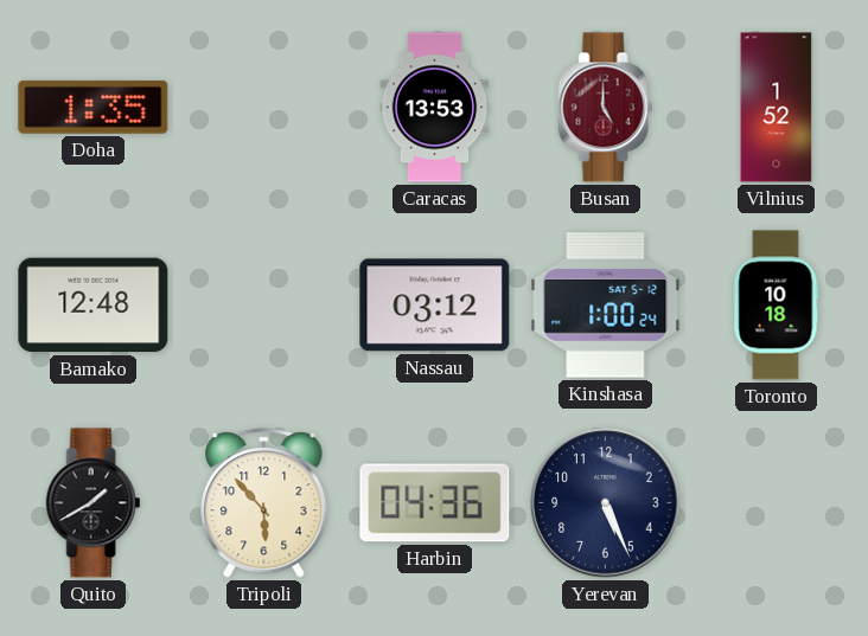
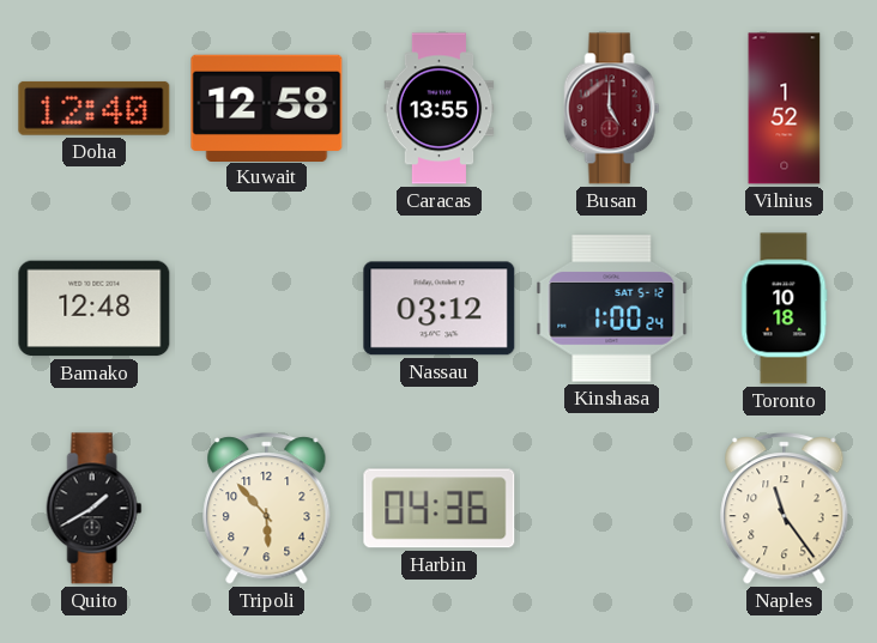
Doha: 1:35 -> 12:40
Kuwait: none -> 12:58
Caracas: 13:53 -> 13:55
Yerevan: 5:26 -> none
Naples: none -> 11:24
